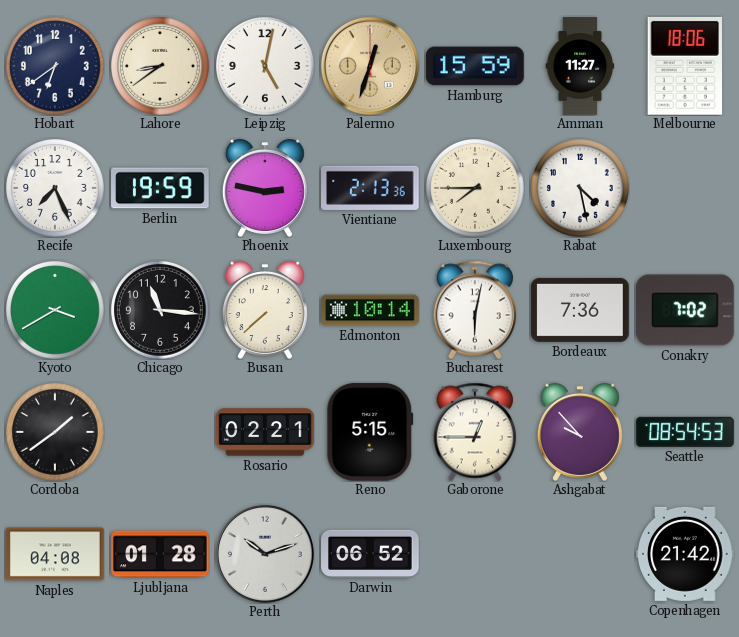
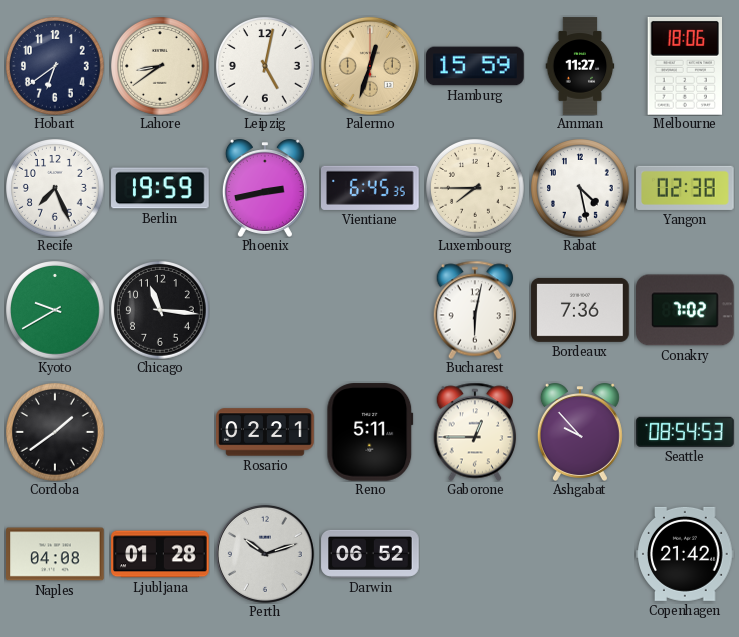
Phoenix: 2:47 -> 2:43
Vientiane: 2:13 -> 6:45
Yangon: none -> 02:38
Kyoto: 3:40 -> 9:40
Busan: 7:38 -> none
Edmonton: 10:14 -> none
Reno: 5:15 -> 5:11
